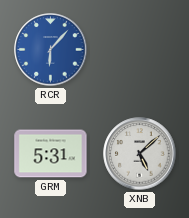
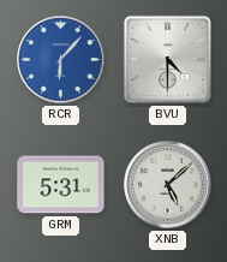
BVU: none -> 4:30
